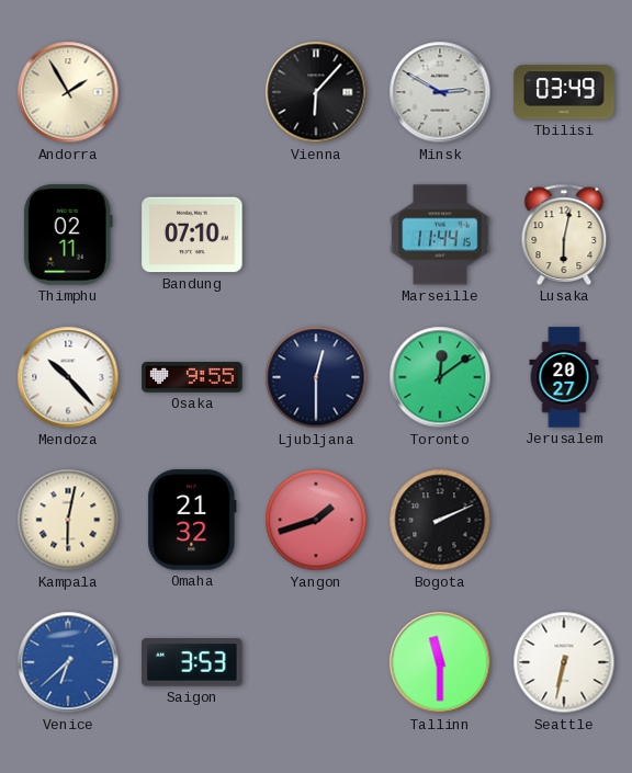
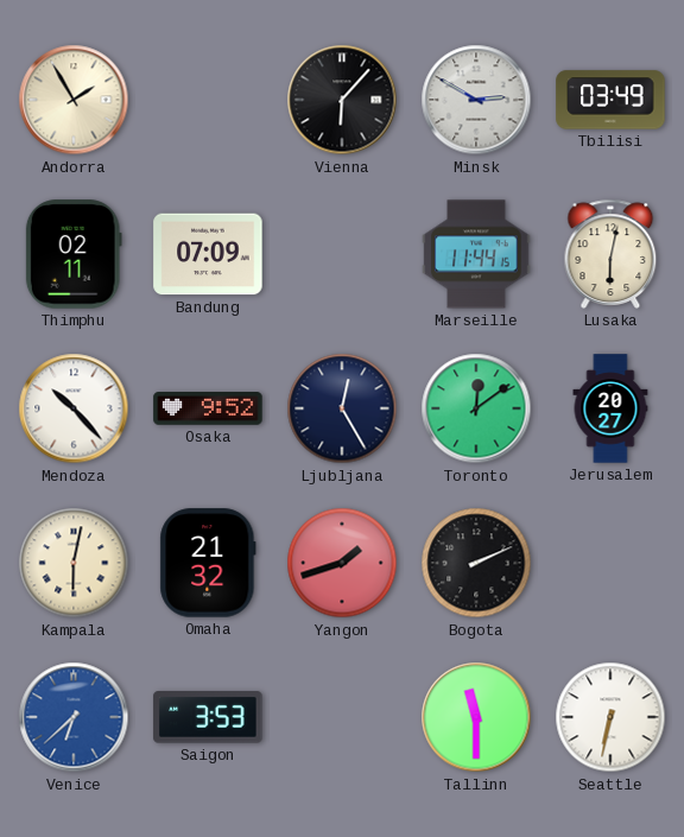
Bandung: 07:10 -> 07:09
Osaka: 9:55 -> 9:52
Ljubljana: 12:30 -> 12:25
